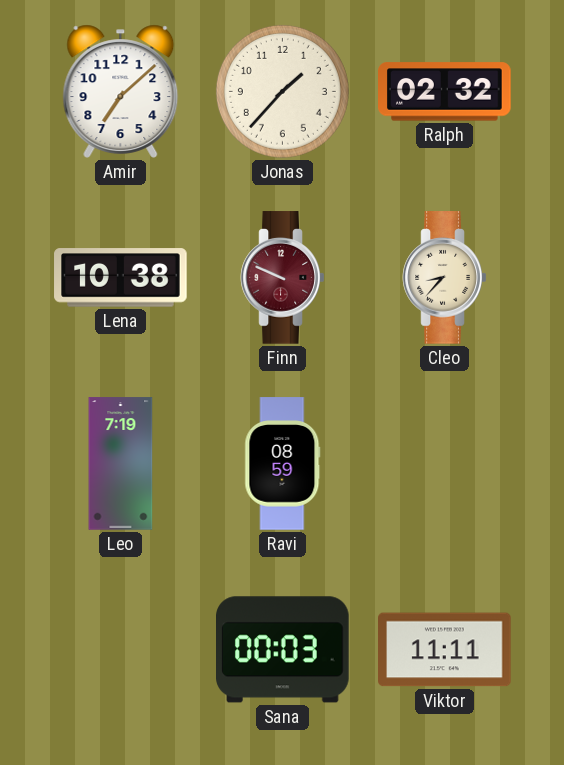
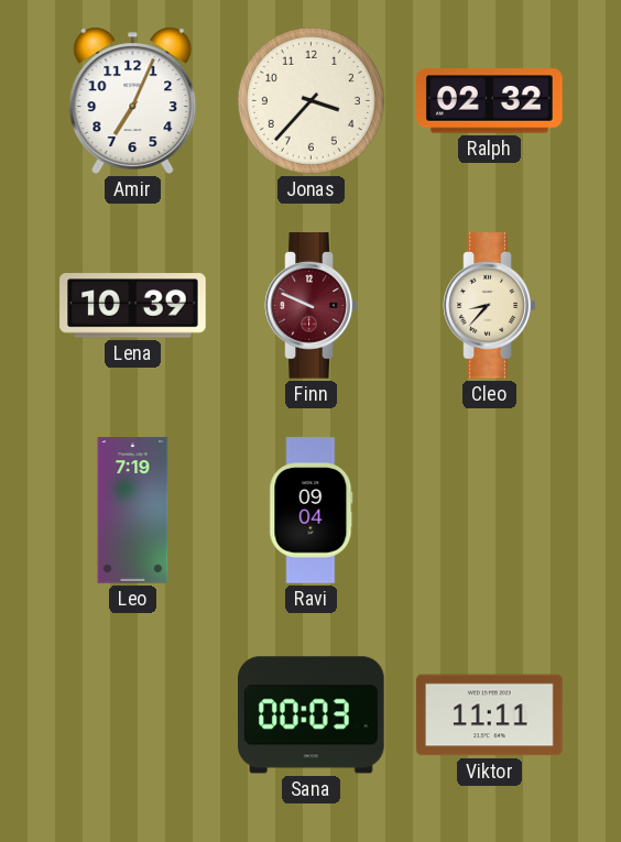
Amir: 7:08 -> 7:04
Jonas: 1:37 -> 3:37
Lena: 10:38 -> 10:39
Ravi: 08:59 -> 09:04
